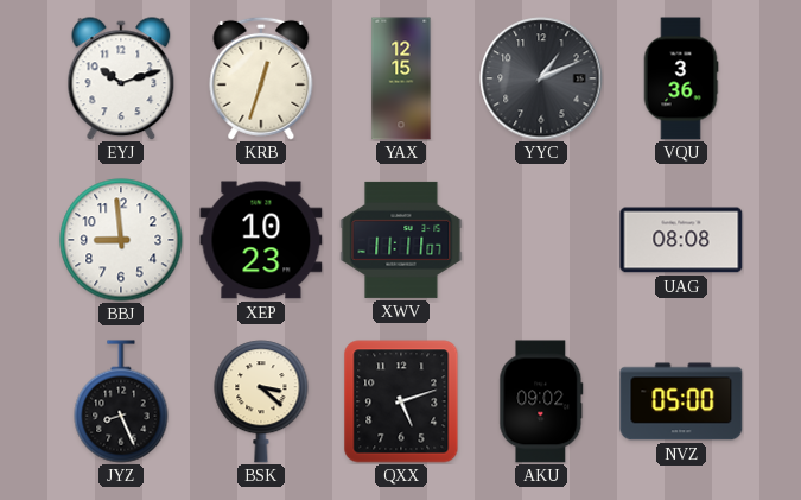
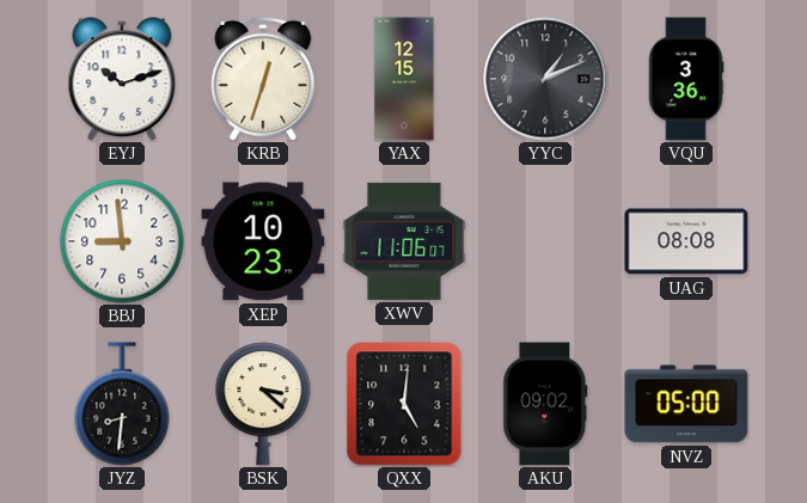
XWV: 11:11 -> 11:06
JYZ: 8:26 -> 8:31
QXX: 5:12 -> 5:01
